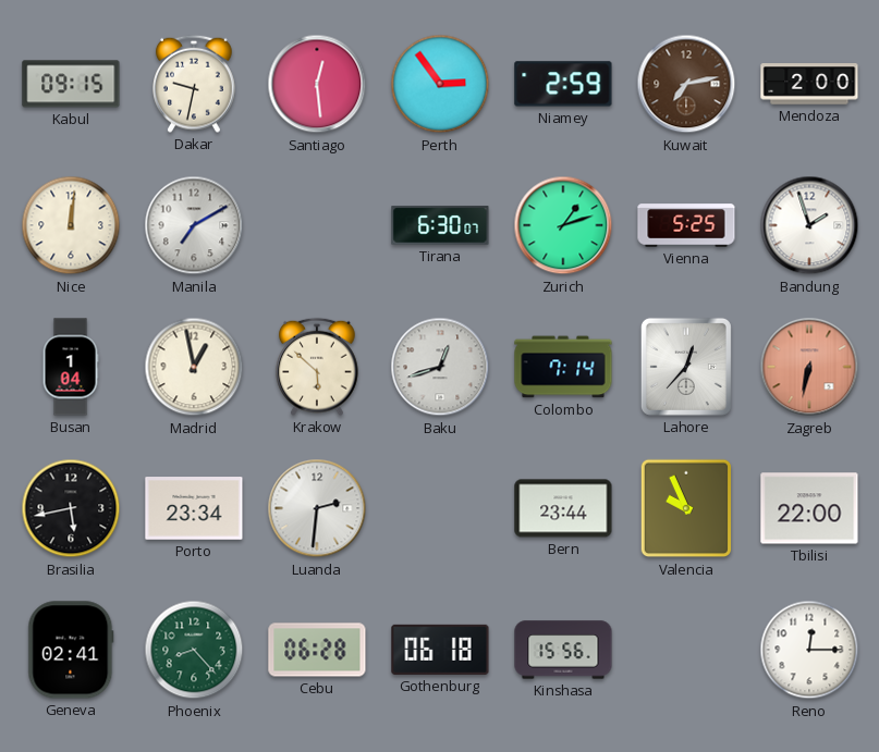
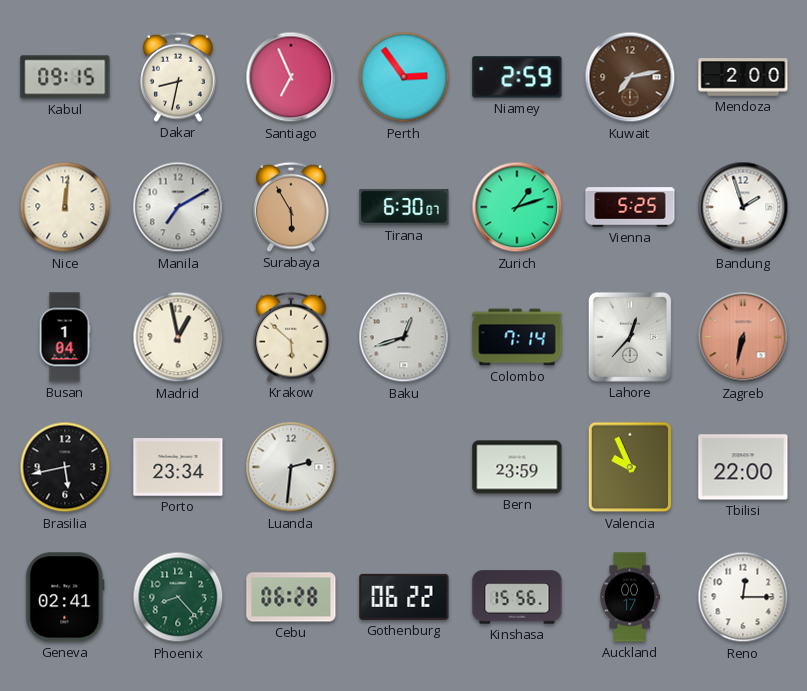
Dakar: 9:32 -> 8:32
Santiago: 12:29 -> 6:56
Surabaya: none -> 5:55
Bern: 23:44 -> 23:59
Gothenburg: 06:18 -> 06:22
Auckland: none -> 00:17
